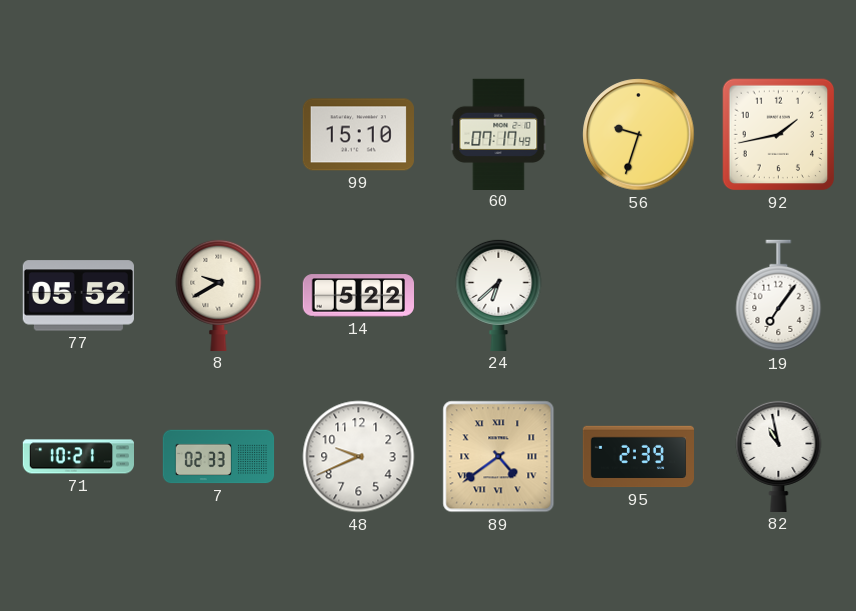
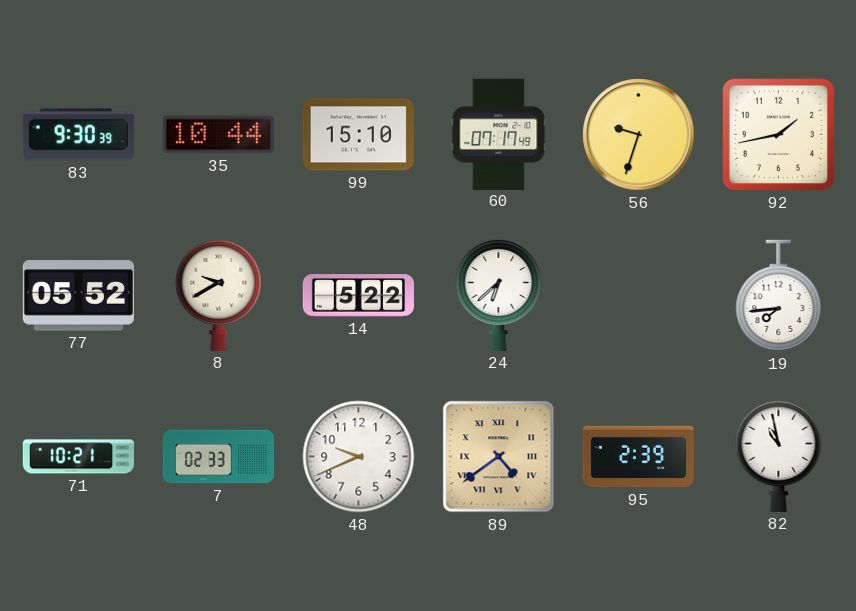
83: none -> 9:30
35: none -> 10:44
19: 7:06 -> 7:44
